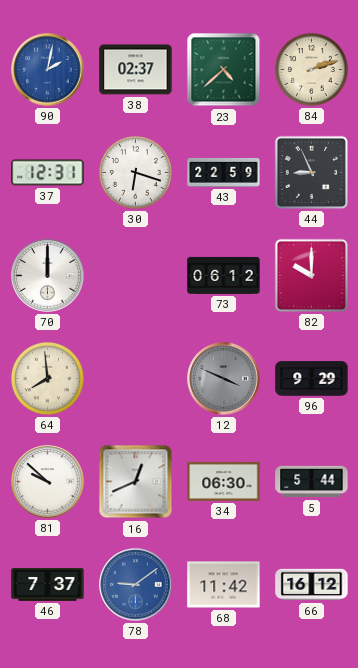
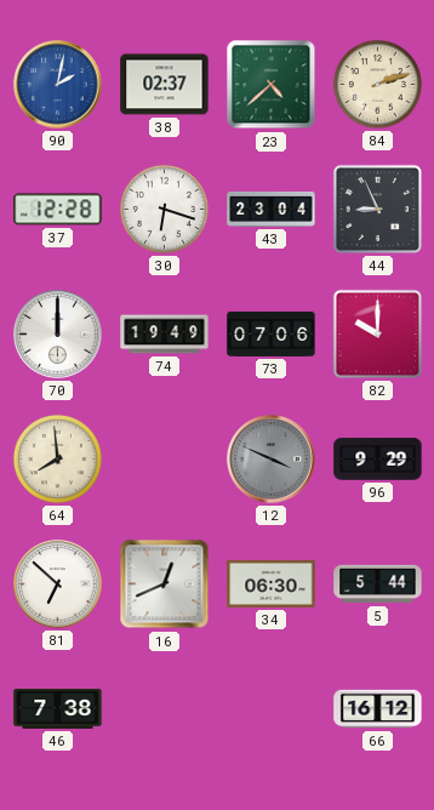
37: 12:31 -> 12:28
43: 22:59 -> 23:04
74: none -> 19:49
73: 06:12 -> 07:06
81: 9:52 -> 6:52
46: 7:37 -> 7:38
78: 9:09 -> none
68: 11:42 -> none
